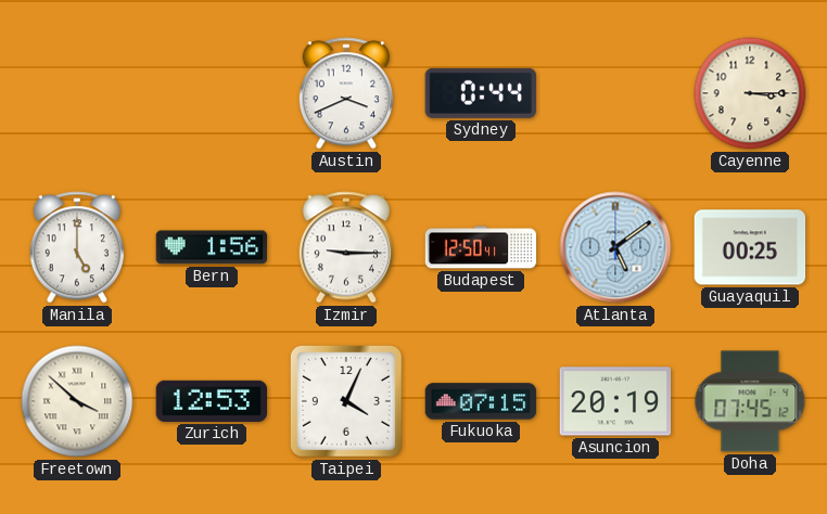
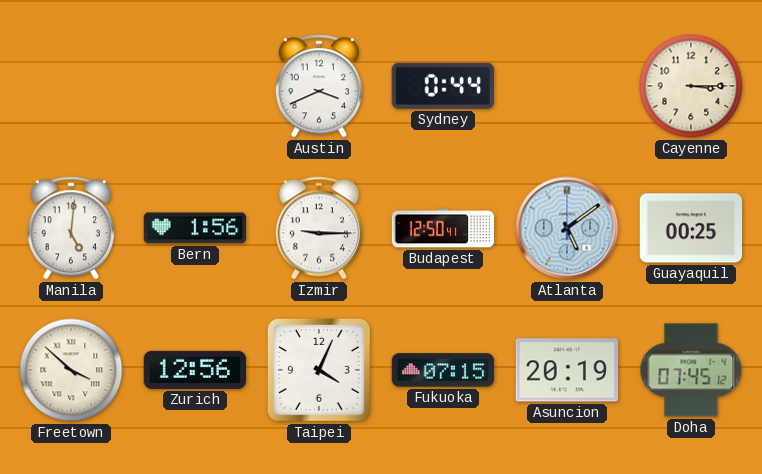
Manila: 5:00 -> 5:01
Zurich: 12:53 -> 12:56
